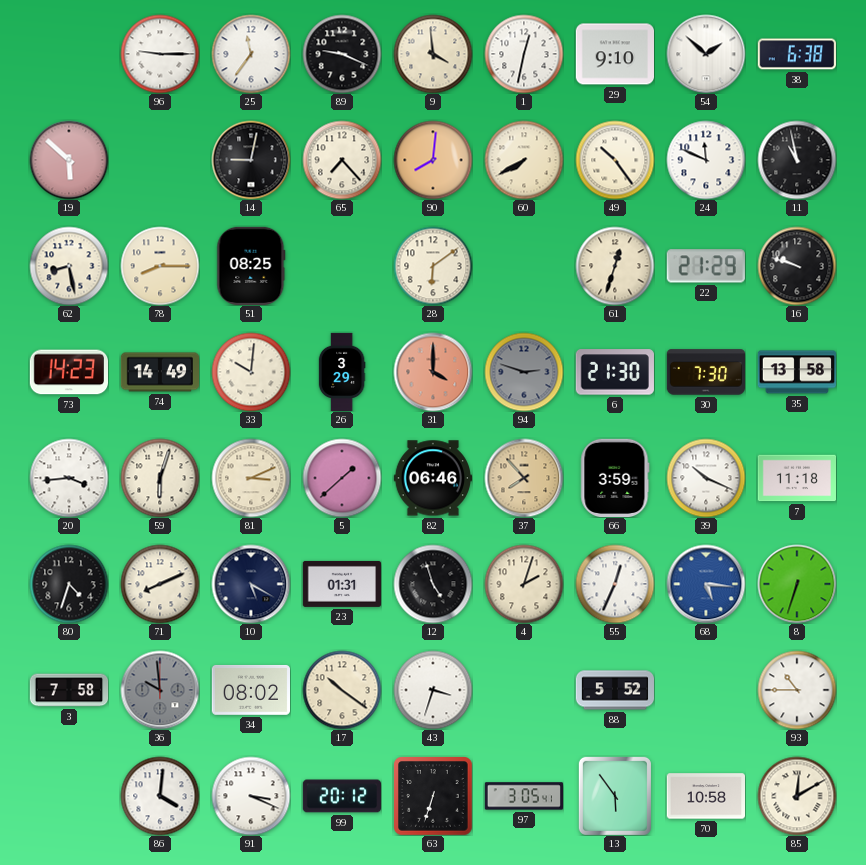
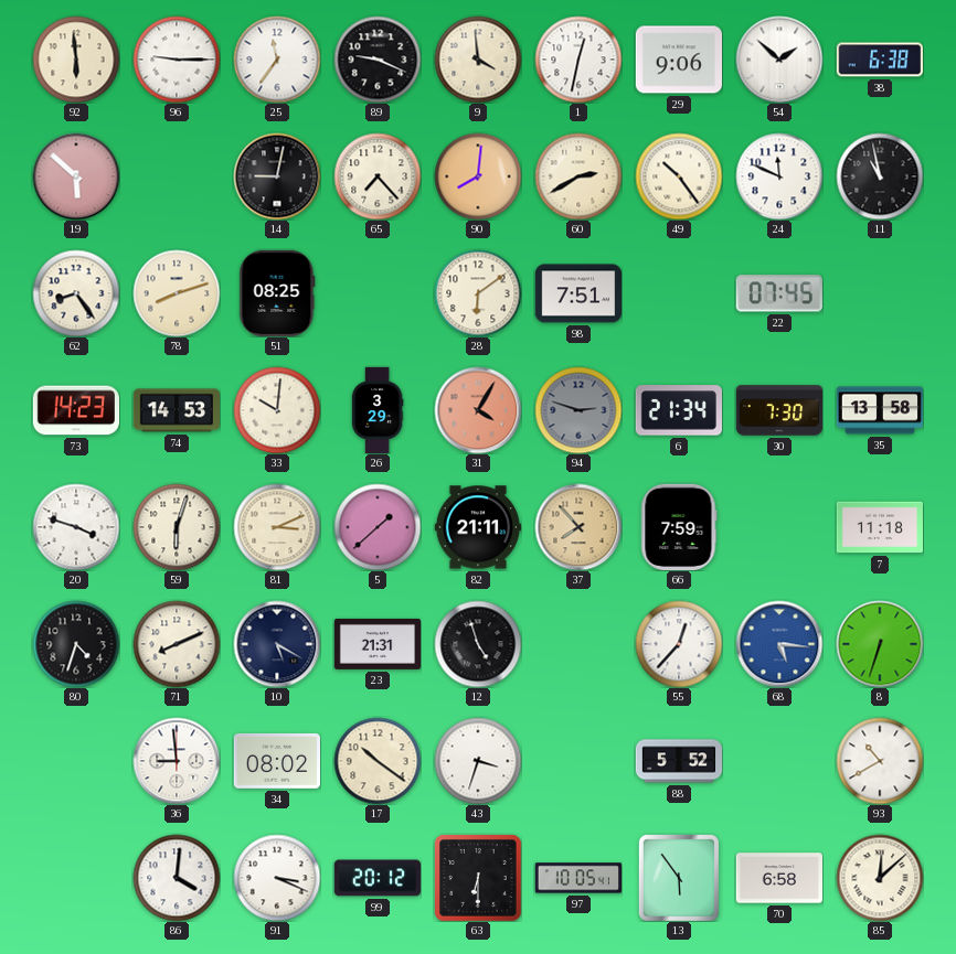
92: none -> 5:59
29: 9:10 -> 9:06
60: 7:40 -> 2:40
62: 8:28 -> 8:24
78: 8:15 -> 8:12
98: none -> 7:51
61: 12:33 -> none
22: 21:29 -> 07:45
16: 9:48 -> none
74: 14:49 -> 14:53
31: 4:00 -> 4:05
6: 21:30 -> 21:34
20: 3:44 -> 3:48
82: 06:46 -> 21:11
66: 3:59 -> 7:59
39: 10:19 -> none
23: 01:31 -> 21:31
4: 2:03 -> none
55: 12:34 -> 12:37
3: 7:58 -> none
36: 9:59 -> 8:59
36 dial: grey -> white
93: 10:45 -> 10:40
63: 6:33 -> 6:30
97: 3:05 -> 10:05
70: 10:58 -> 6:58
85: 12:10 -> 12:08
